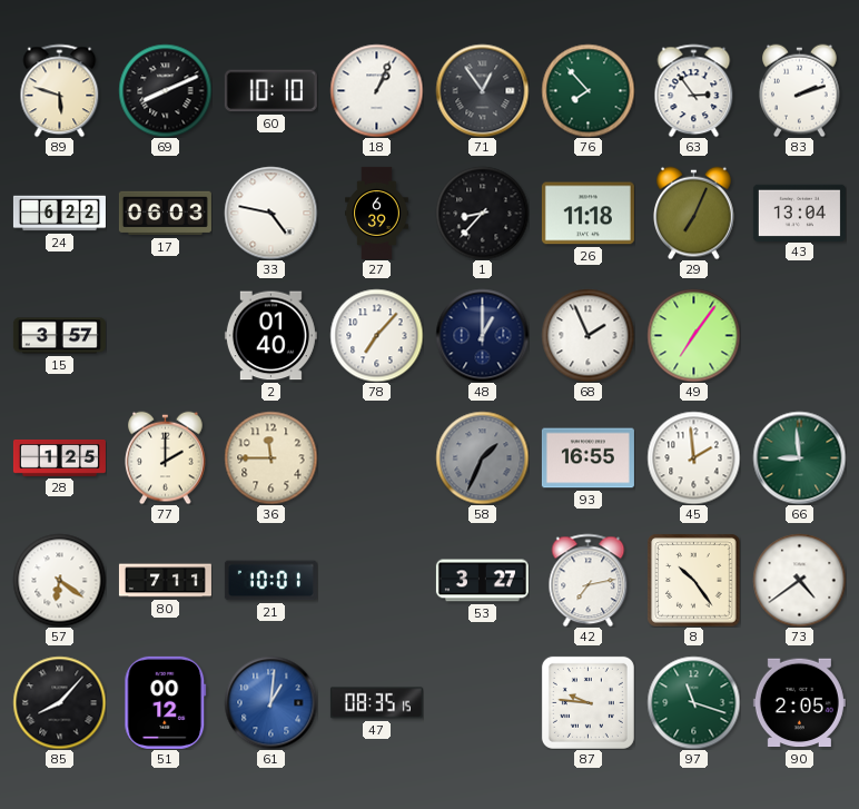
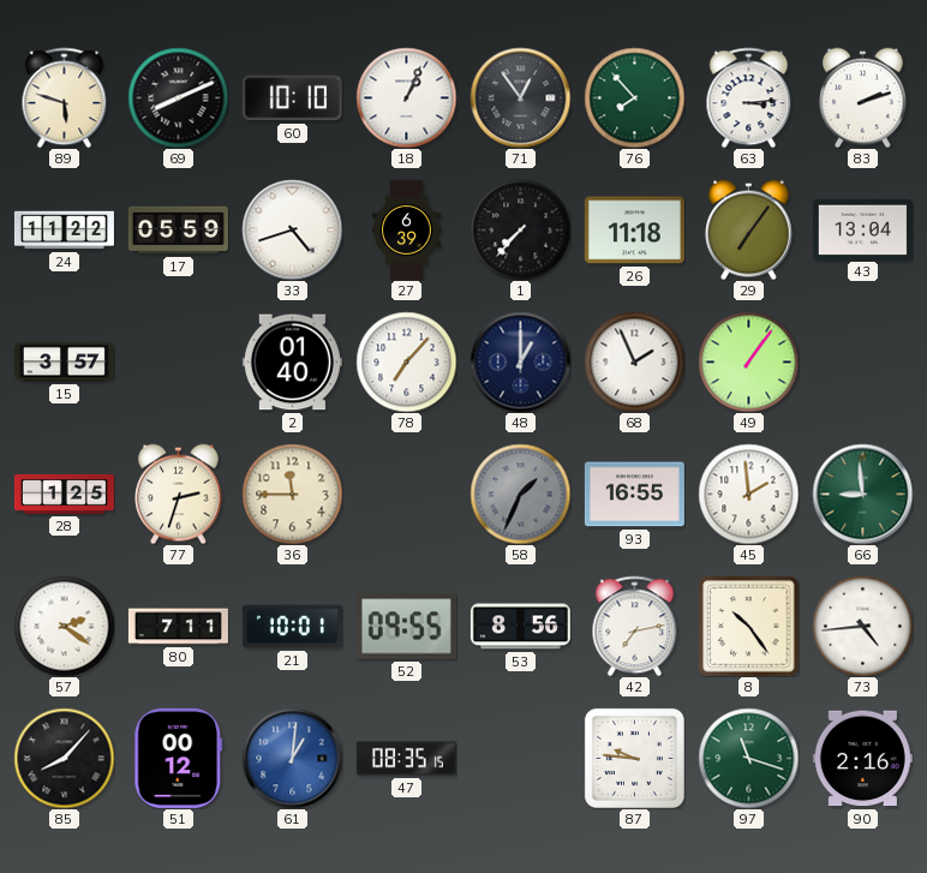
63: 2:54 -> 3:14
24: 6:22 -> 11:22
17: 06:03 -> 05:59
33: 4:47 -> 4:42
1: 8:37 -> 7:37
29: 7:04 -> 7:06
49: 7:06 -> 1:06
77: 2:00 -> 2:33
57: 6:21 -> 2:21
52: none -> 09:55
53: 3:27 -> 8:56
73: 4:39 -> 4:44
90: 2:05 -> 2:16
